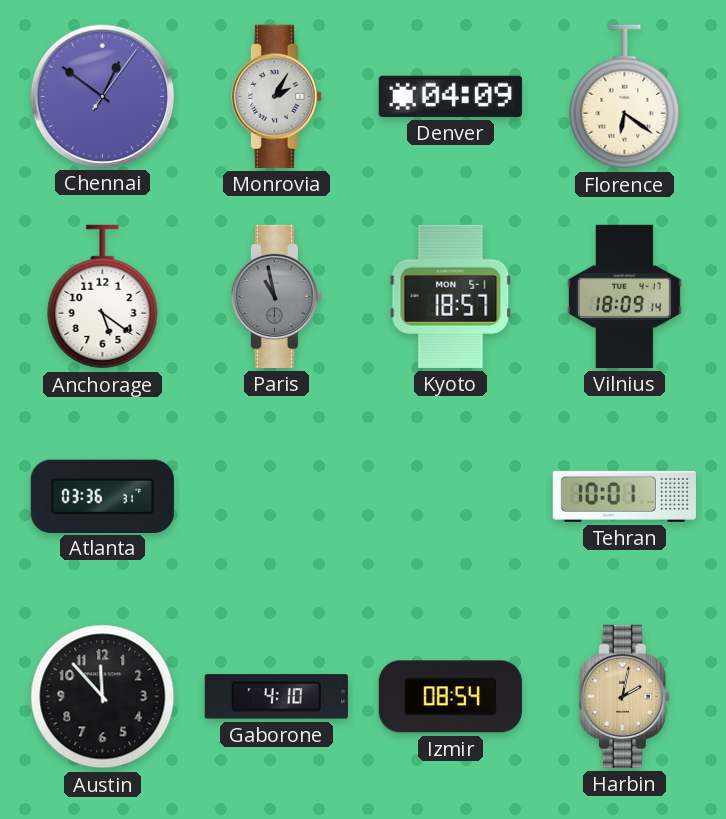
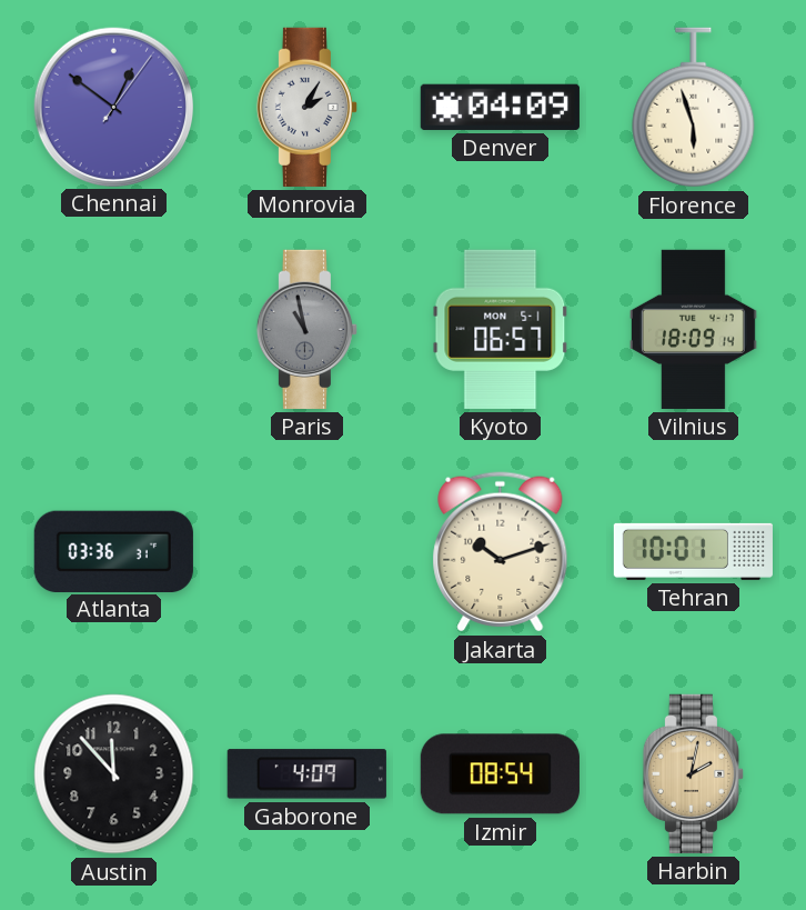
Florence: 6:21 -> 5:57
Anchorage: 5:21 -> none
Kyoto: 18:57 -> 06:57
Jakarta: none -> 10:12
Gaborone: 4:10 -> 4:09
